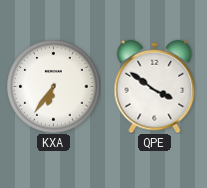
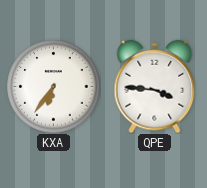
QPE: 3:51 -> 3:46
